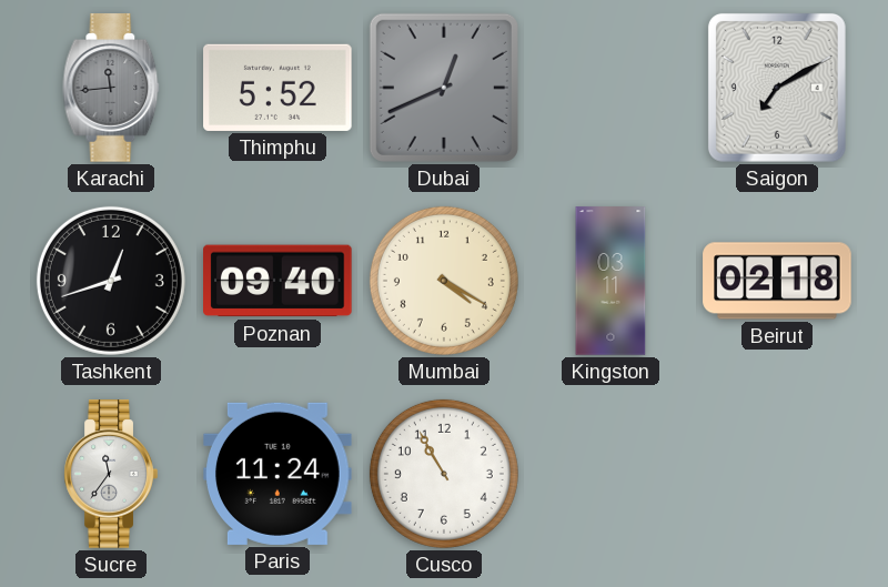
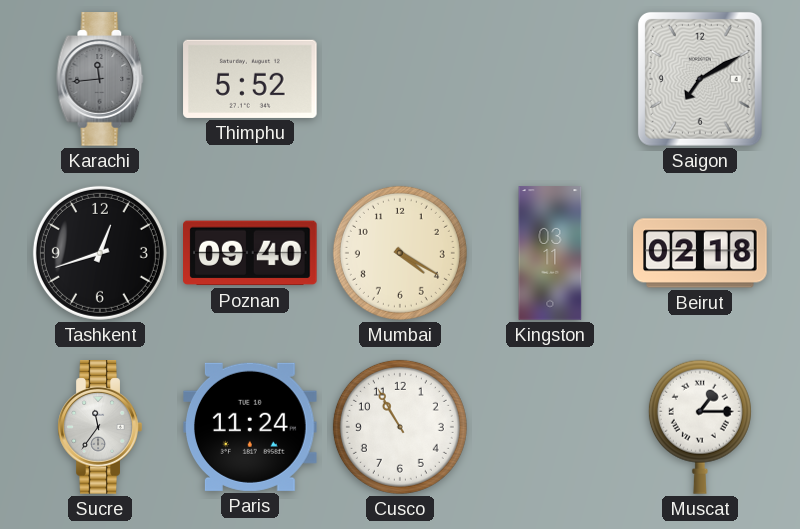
Dubai: 12:41 -> none
Muscat: none -> 1:15
